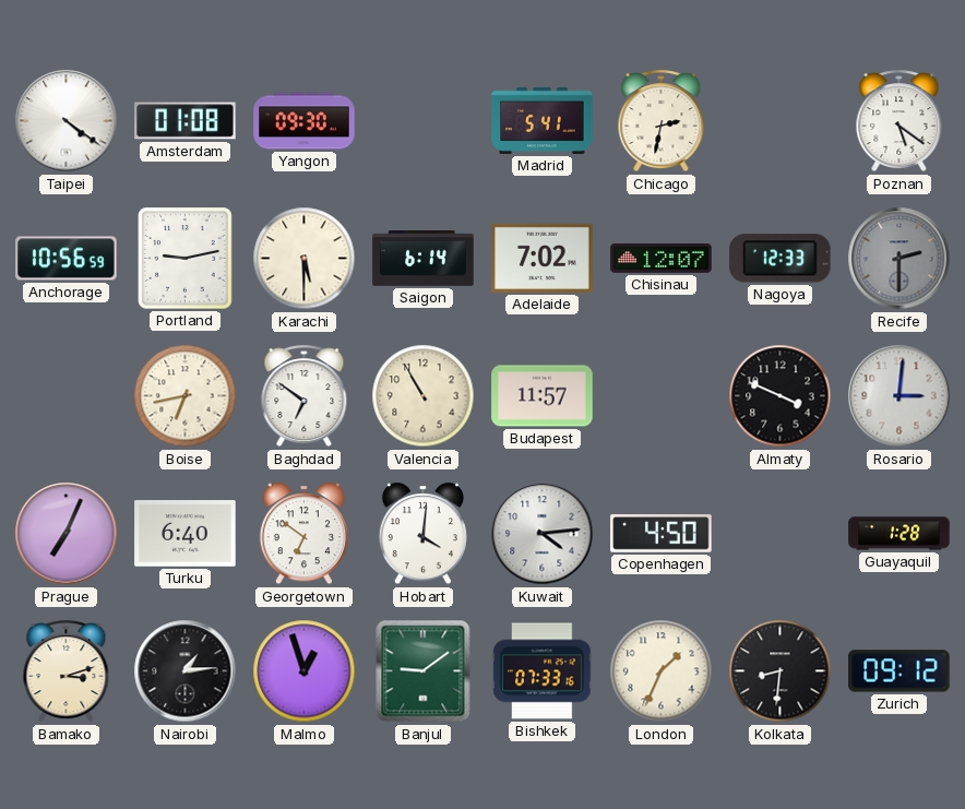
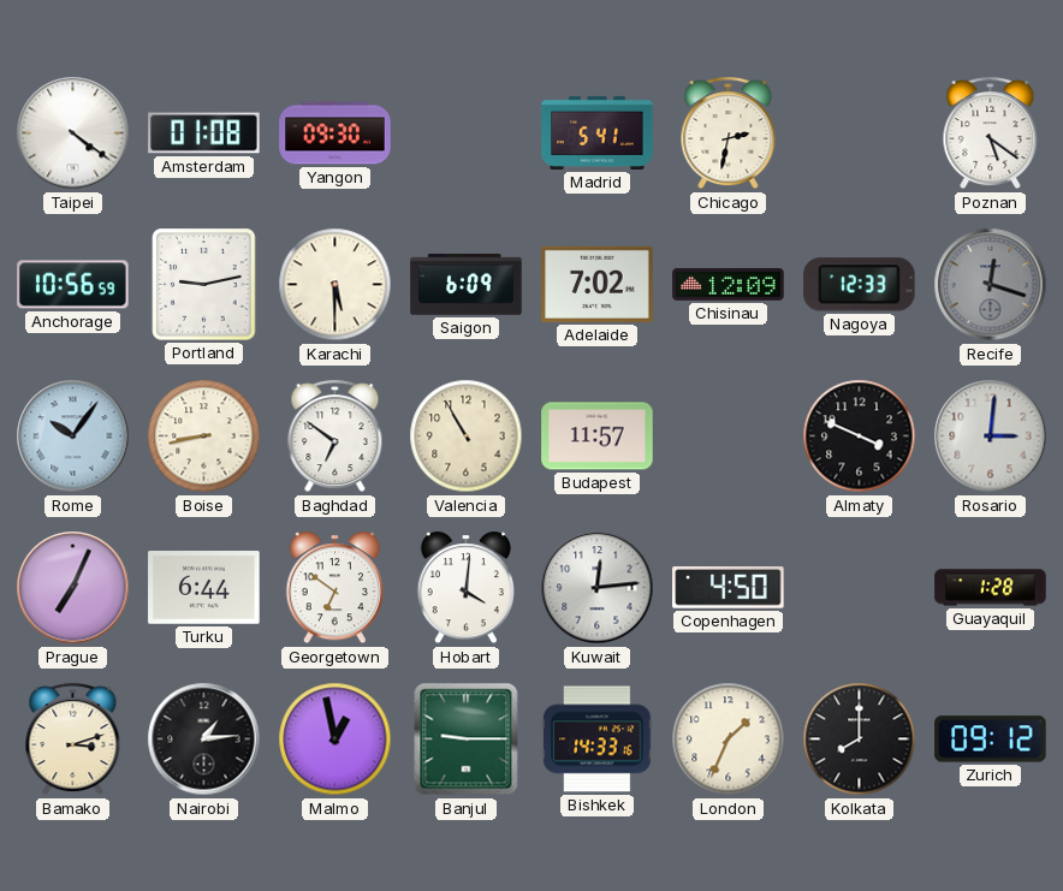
Saigon: 6:14 -> 6:09
Chisinau: 12:07 -> 12:09
Recife: 2:30 -> 12:18
Rome: none -> 10:06
Boise: 6:43 -> 8:43
Turku: 6:40 -> 6:44
Kuwait: 4:14 -> 12:14
Malmo: 12:57 -> 12:58
Banjul: 9:09 -> 9:15
Bishkek: 07:33 -> 14:33
Kolkata: 8:31 -> 8:00
